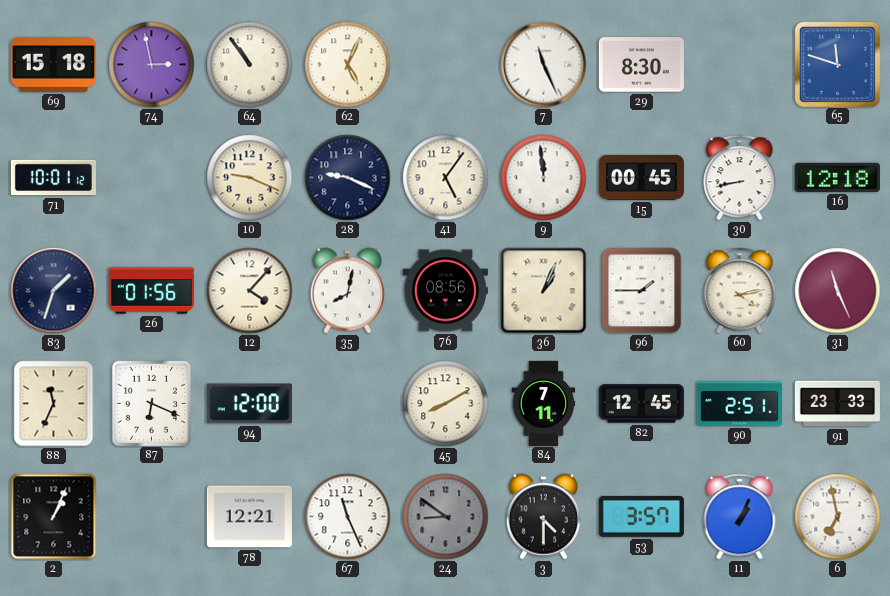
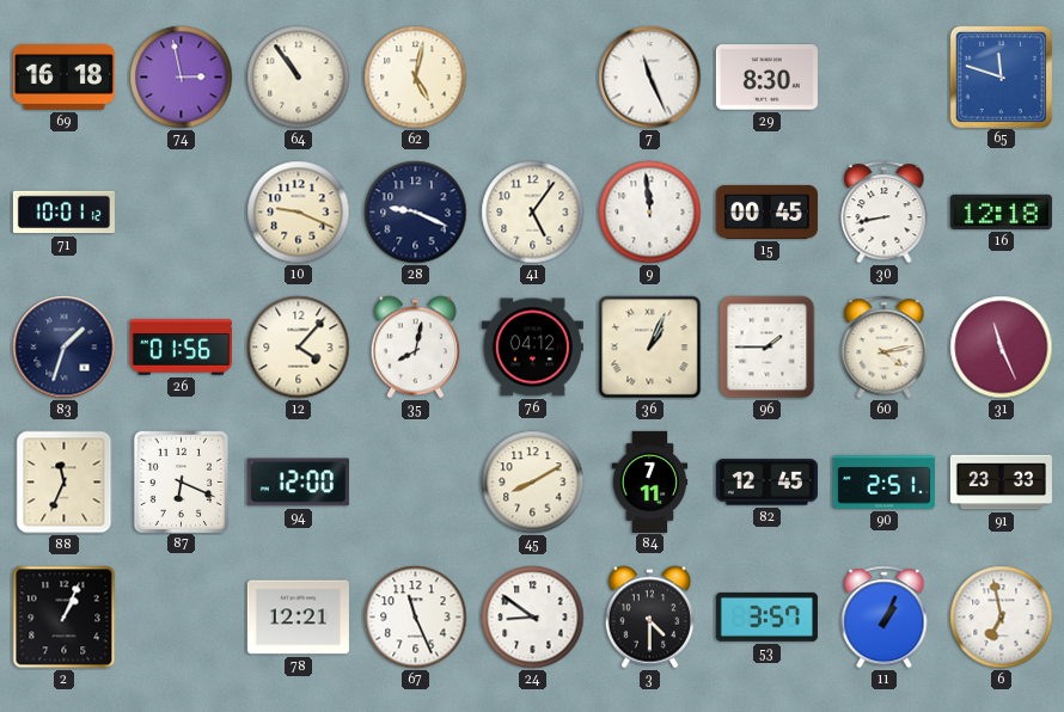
69: 15:18 -> 16:18
62: 5:04 -> 5:02
76: 08:56 -> 04:12
24 dial: grey -> white
